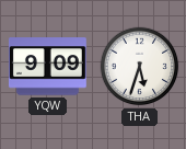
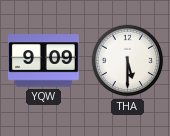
THA: 5:33 -> 5:30
